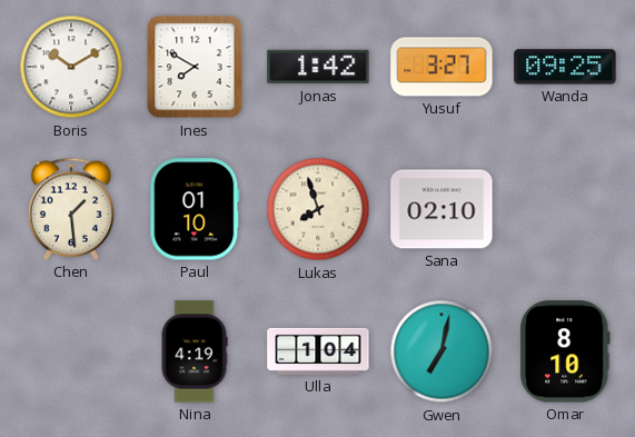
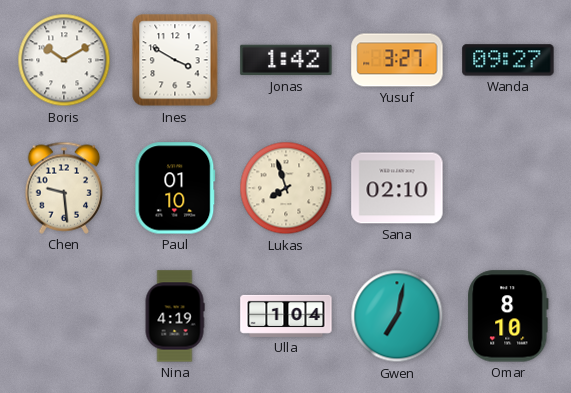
Ines: 7:50 -> 3:50
Wanda: 09:25 -> 09:27
Chen: 1:29 -> 9:29
